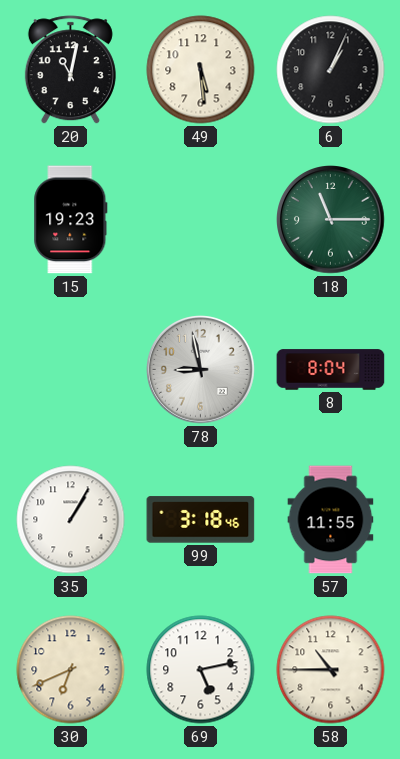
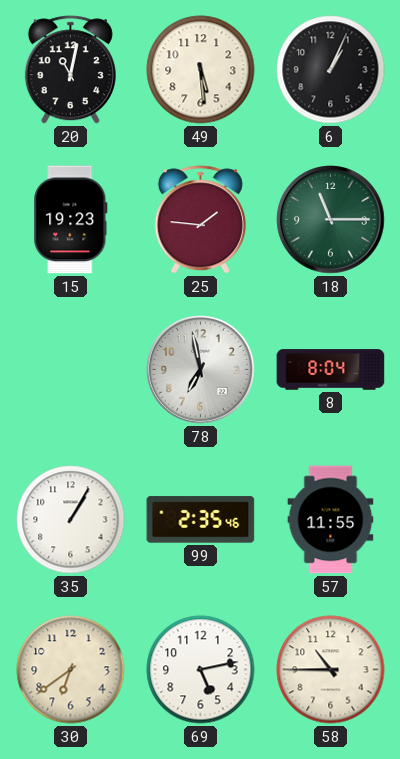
25: none -> 1:46
78: 8:58 -> 6:58
99: 3:18 -> 2:35
30: 6:41 -> 6:39
